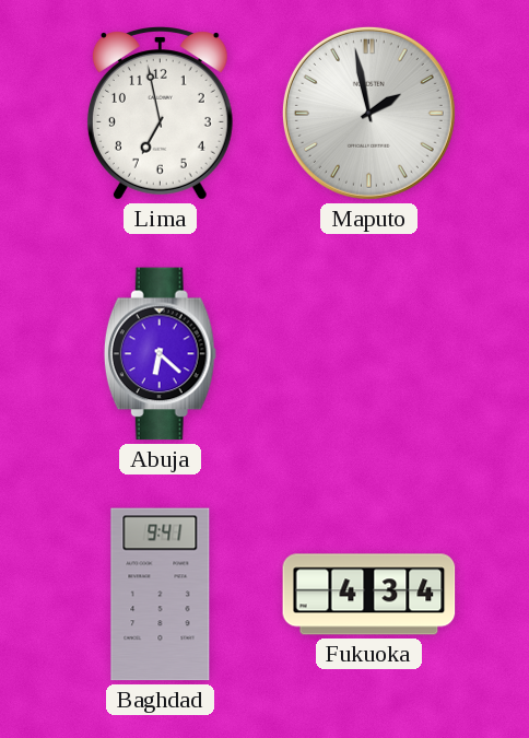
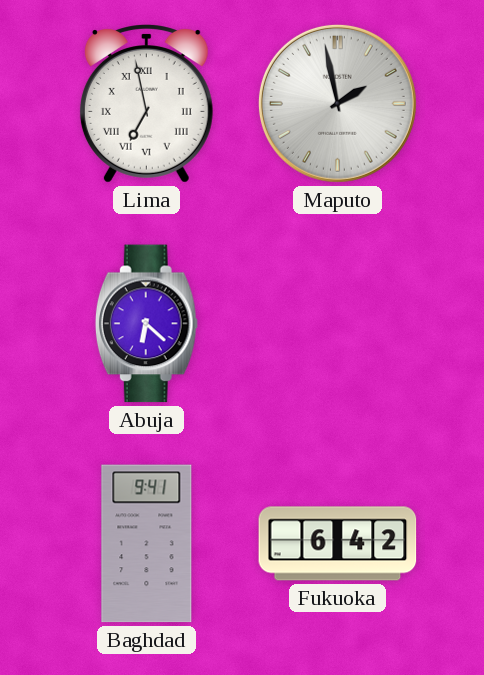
Lima numerals: Arabic -> Roman
Fukuoka: 4:34 -> 6:42
